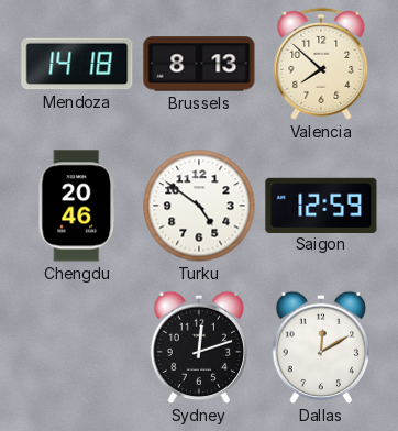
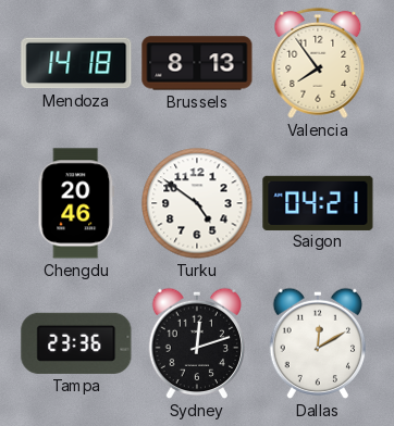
Valencia: 7:52 -> 7:54
Saigon: 12:59 -> 04:21
Tampa: none -> 23:36
